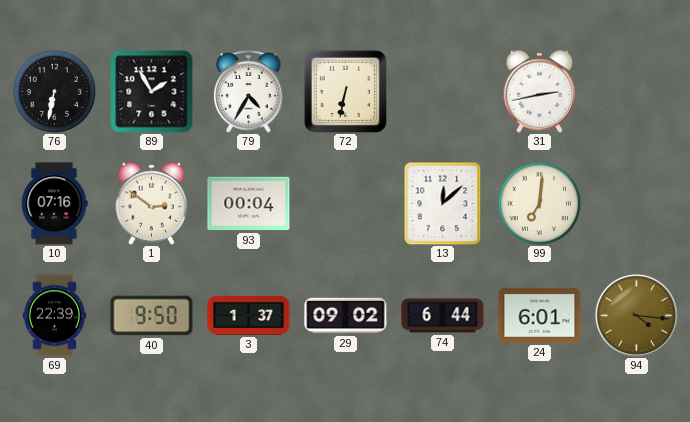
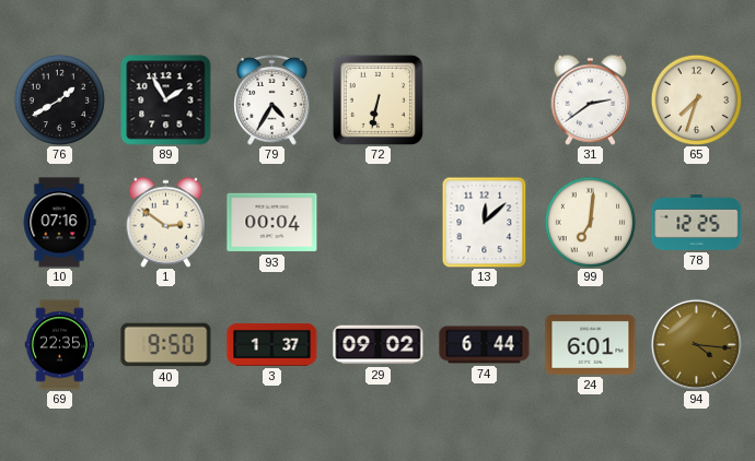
76: 6:32 -> 1:40
31: 2:43 -> 2:39
65: none -> 7:33
78: none -> 12:25
69: 22:39 -> 22:35
